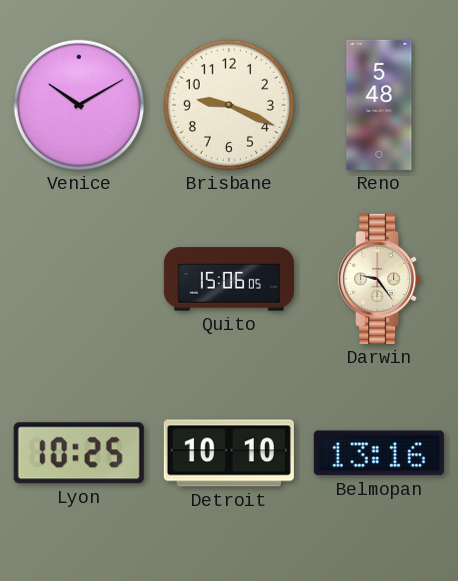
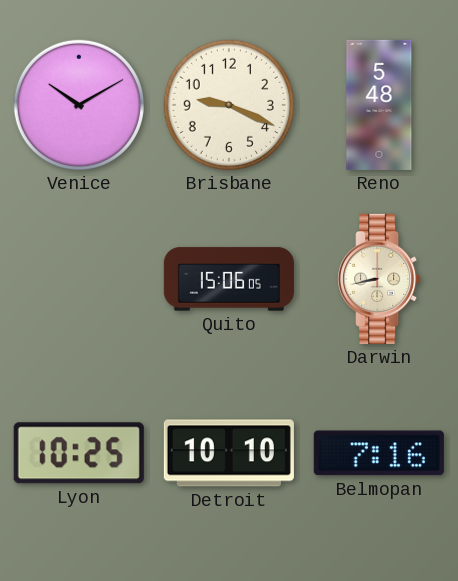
Darwin: 9:24 -> 8:43
Belmopan: 13:16 -> 7:16
